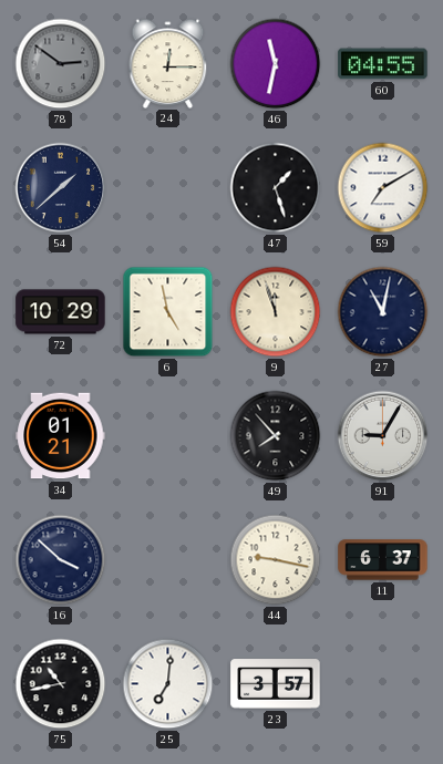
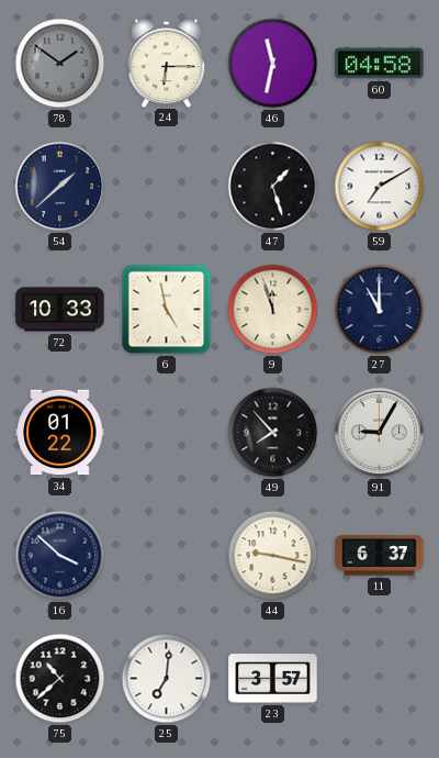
78: 2:51 -> 1:51
24: 12:15 -> 6:15
60: 04:55 -> 04:58
72: 10:29 -> 10:33
27: 11:02 -> 11:00
34: 01:21 -> 01:22
75: 10:43 -> 10:38
